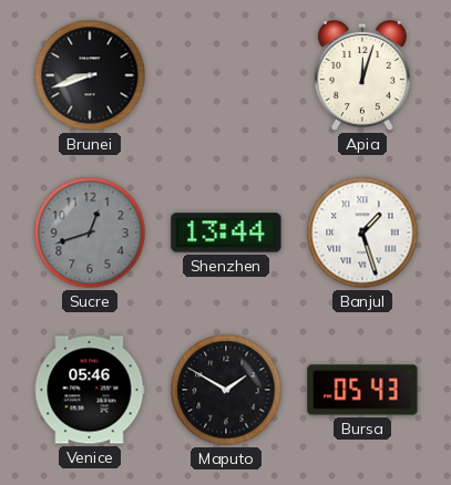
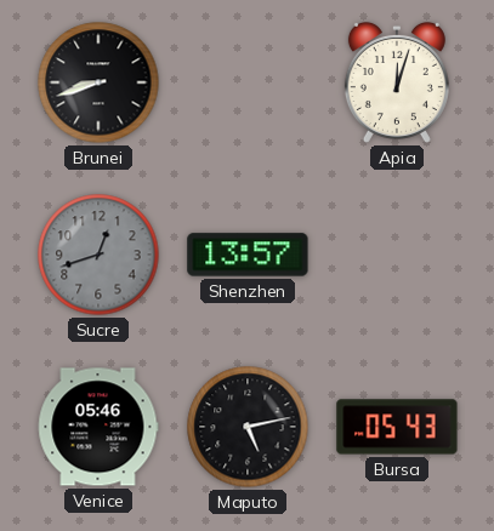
Shenzhen: 13:44 -> 13:57
Banjul: 1:27 -> none
Maputo: 1:50 -> 5:13
